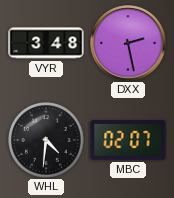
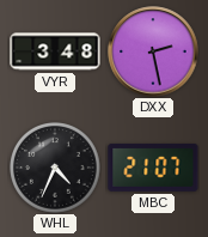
WHL: 4:31 -> 4:34
MBC: 02:07 -> 21:07
